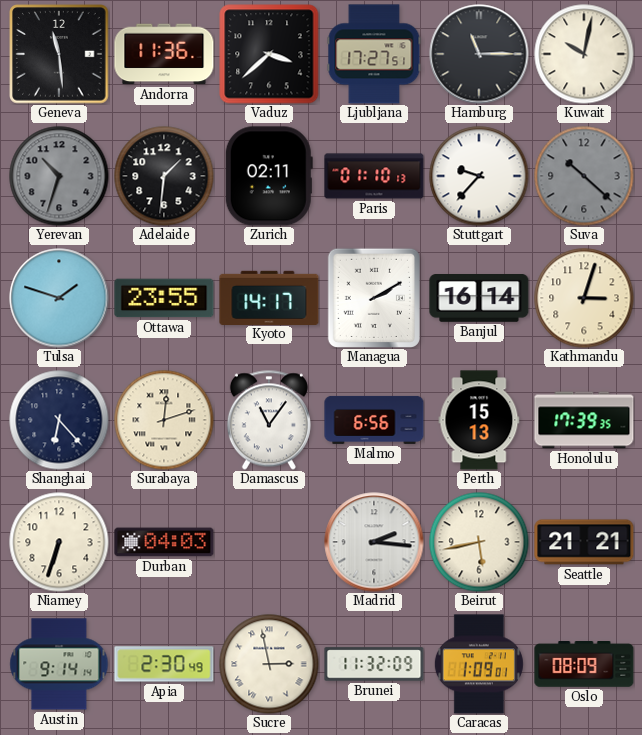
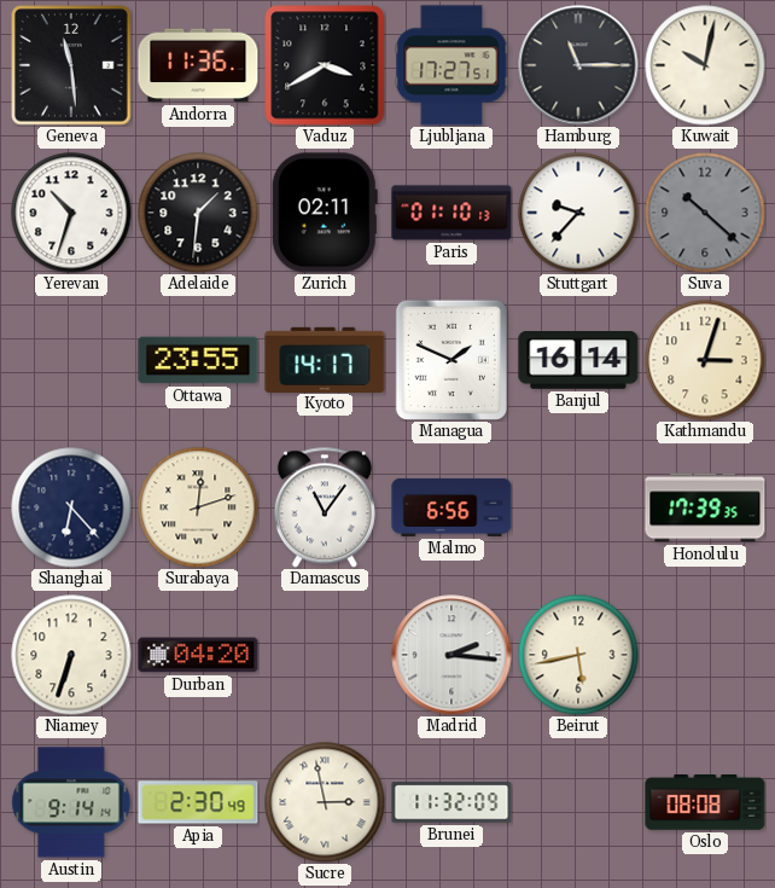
Vaduz: 3:38 -> 3:40
Yerevan dial: grey -> white
Tulsa: 1:48 -> none
Managua: 2:10 -> 1:49
Perth: 15:13 -> none
Durban: 04:03 -> 04:20
Seattle: 21:21 -> none
Caracas: 1:09 -> none
Oslo: 08:09 -> 08:08
